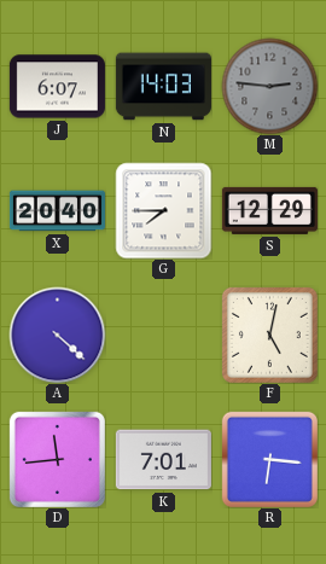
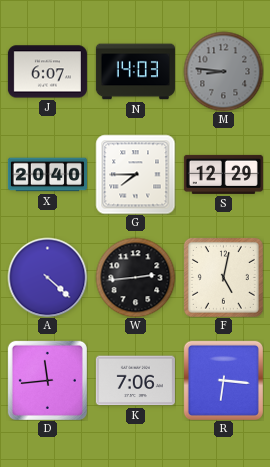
M: 2:46 -> 8:46
W: none -> 2:44
K: 7:01 -> 7:06
